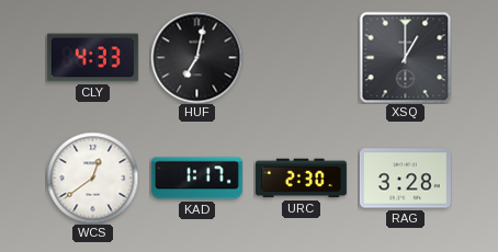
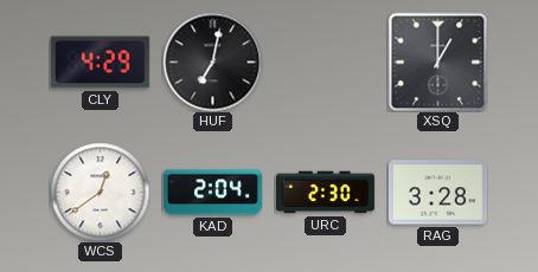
CLY: 4:33 -> 4:29
KAD: 1:17 -> 2:04
